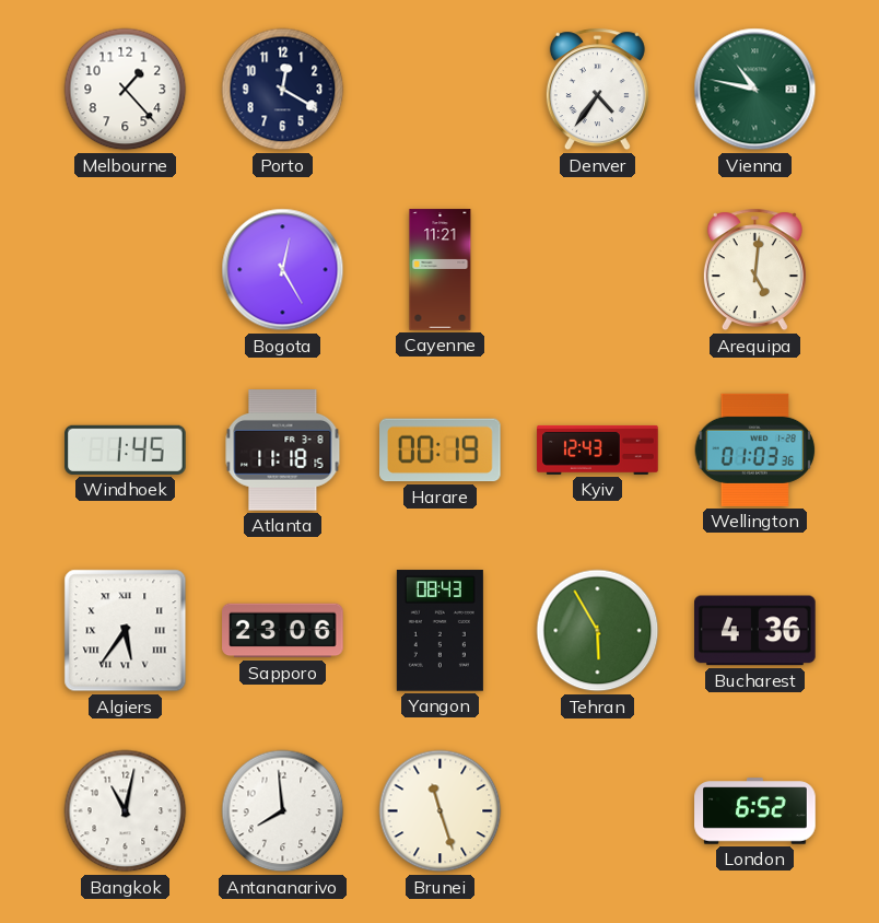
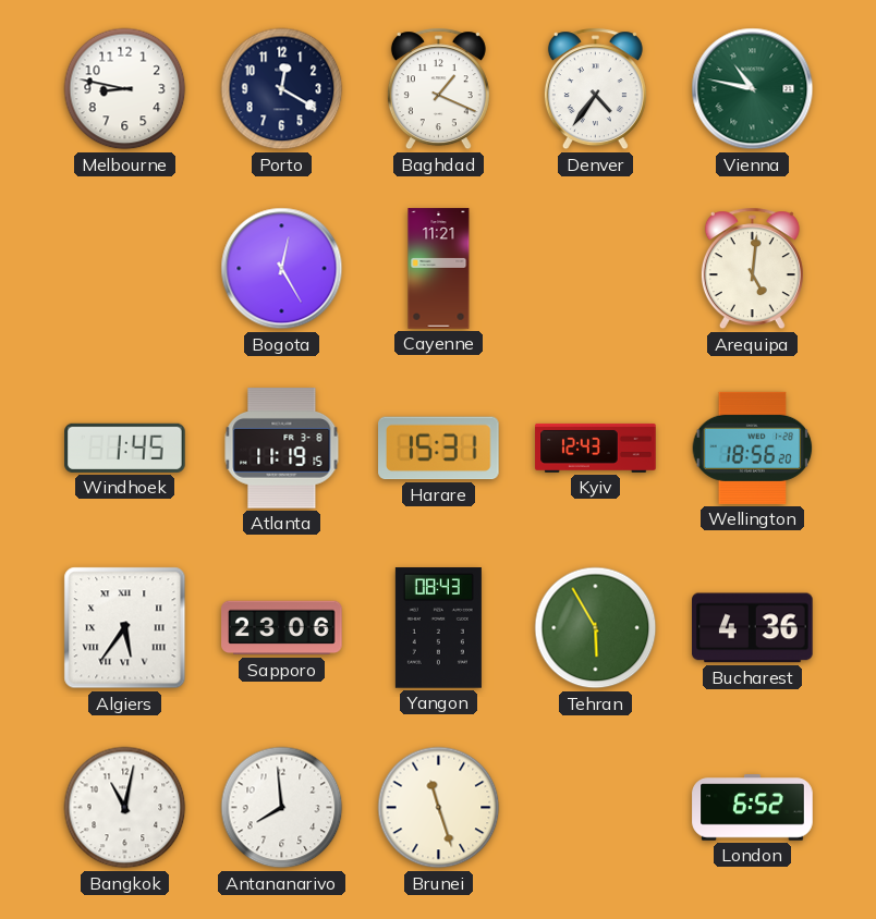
Melbourne: 1:23 -> 8:47
Baghdad: none -> 1:19
Atlanta: 11:18 -> 11:19
Harare: 00:19 -> 15:31
Wellington: 01:03 -> 18:56
